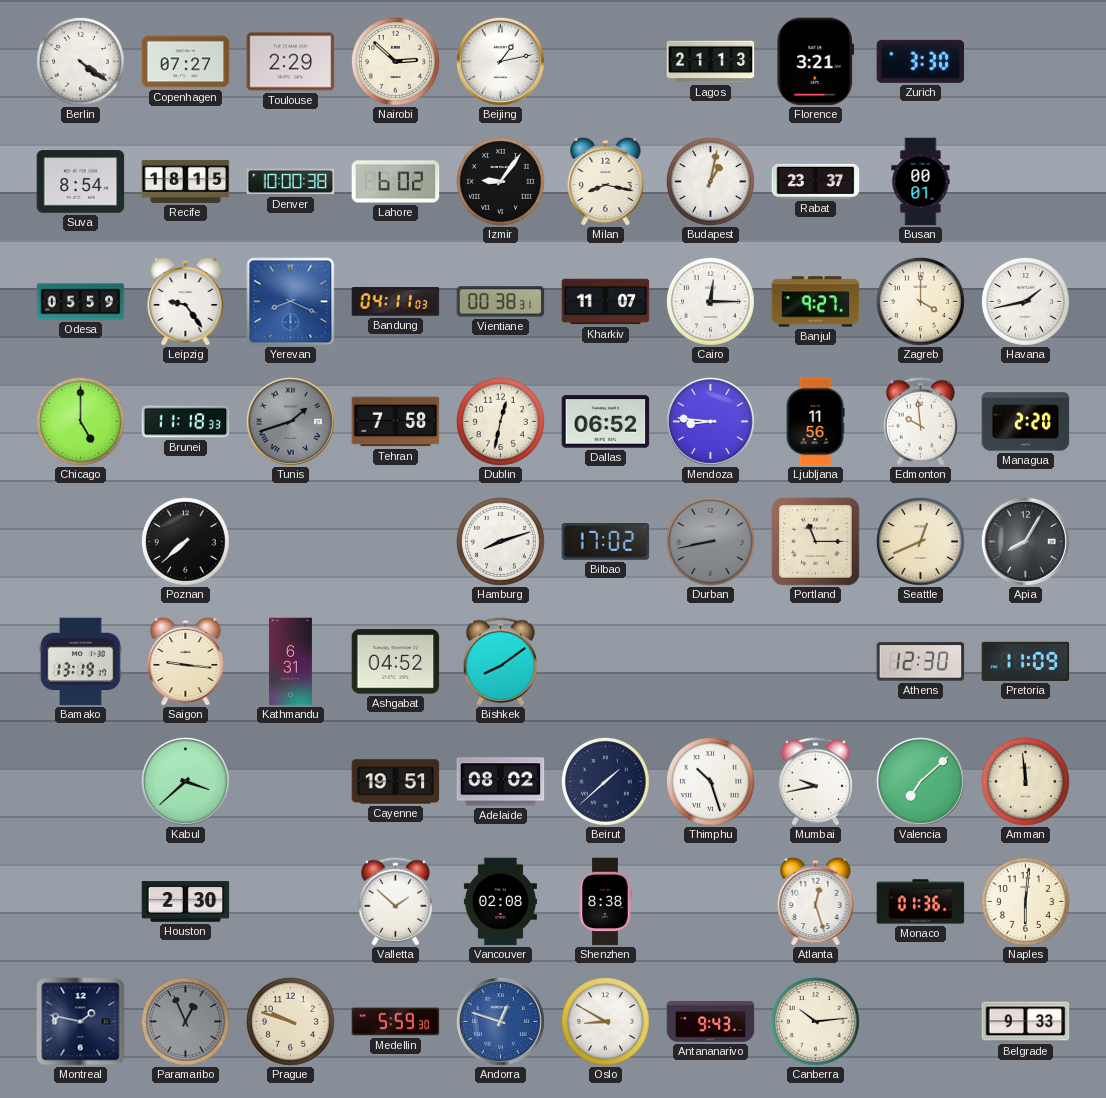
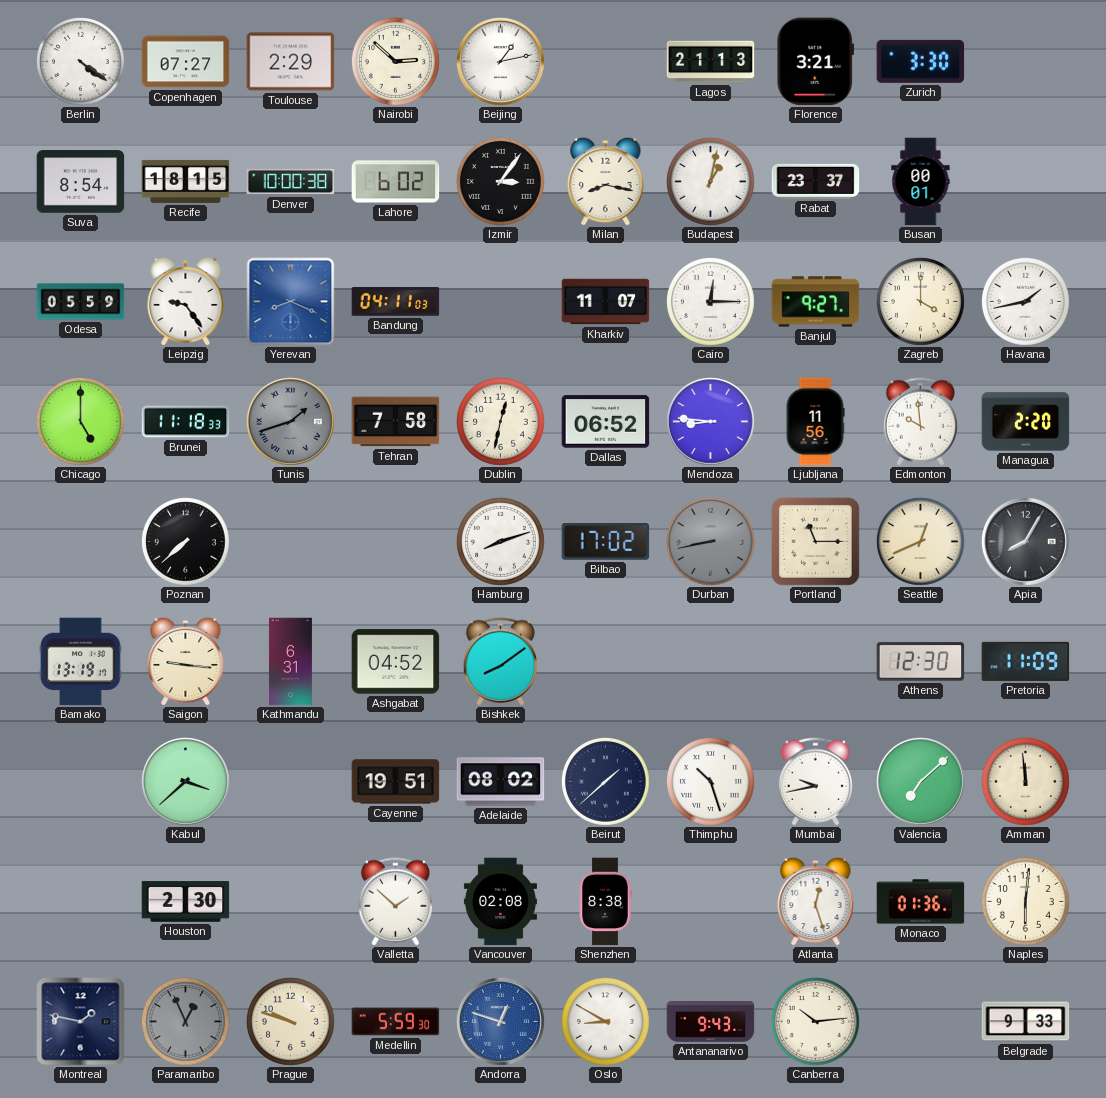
Izmir: 9:06 -> 3:06
Vientiane: 00:38 -> none
